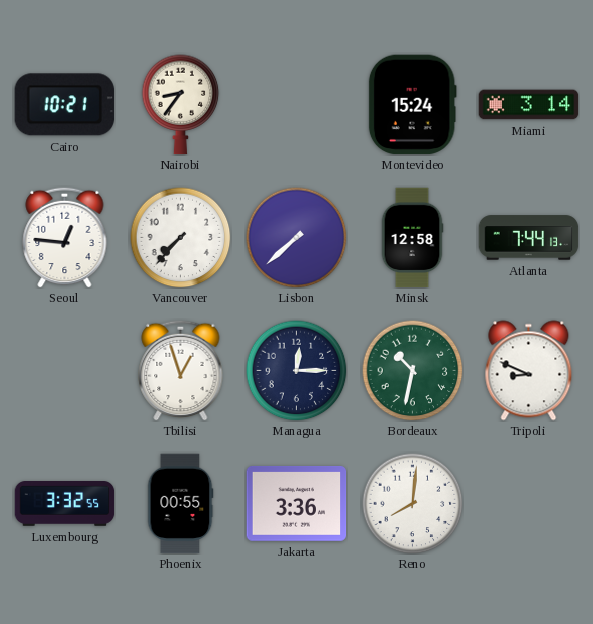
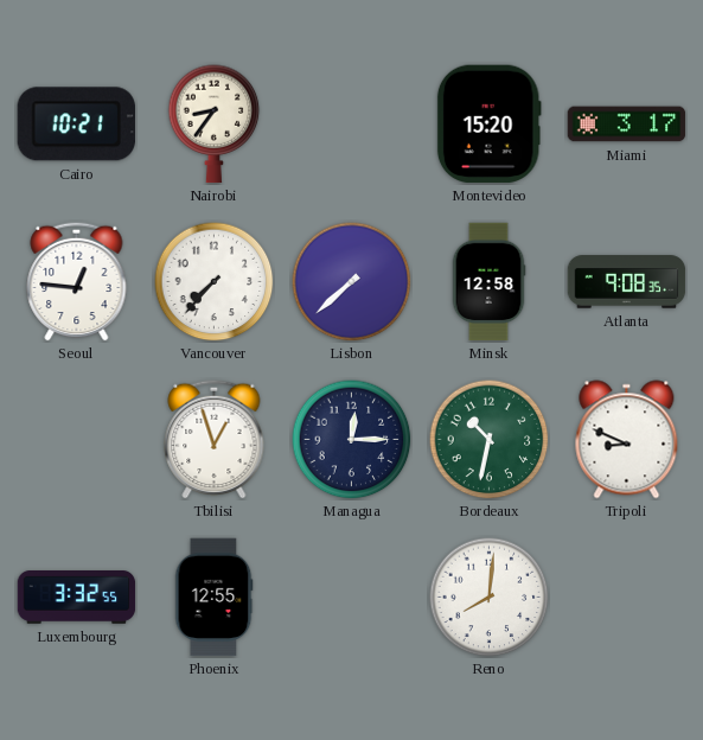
Montevideo: 15:24 -> 15:20
Miami: 3:14 -> 3:17
Atlanta: 7:44 -> 9:08
Phoenix: 00:55 -> 12:55
Jakarta: 3:36 -> none
